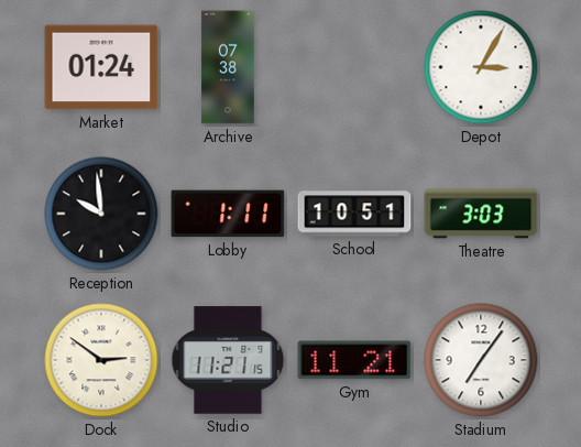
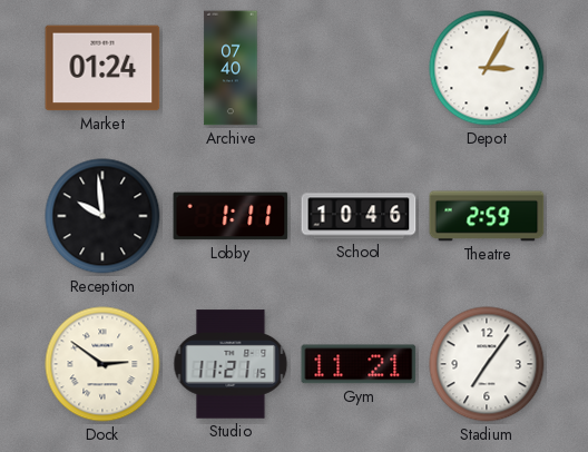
Archive: 07:38 -> 07:40
School: 10:51 -> 10:46
Theatre: 3:03 -> 2:59
